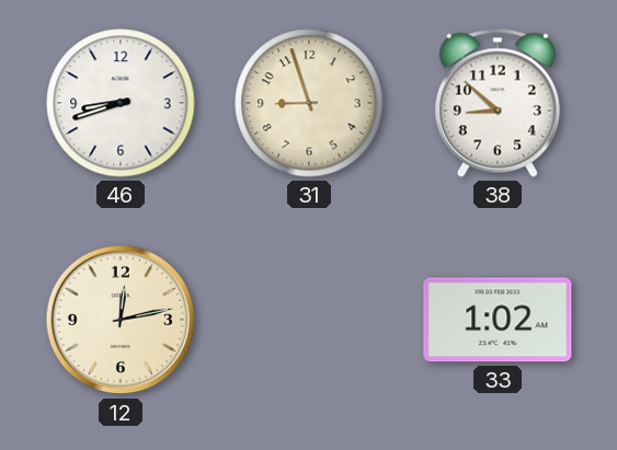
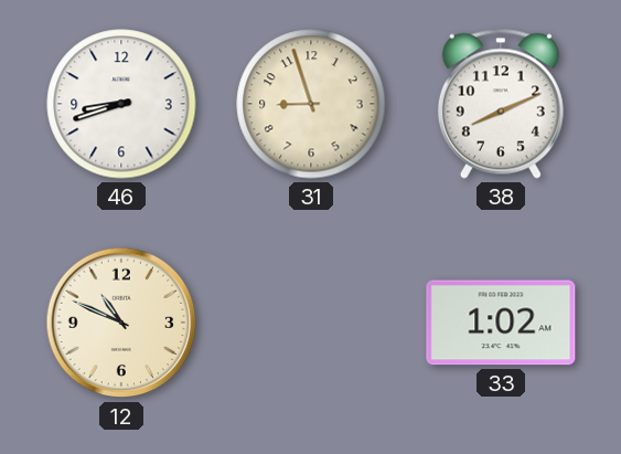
38: 8:52 -> 8:11
12: 12:13 -> 10:49
